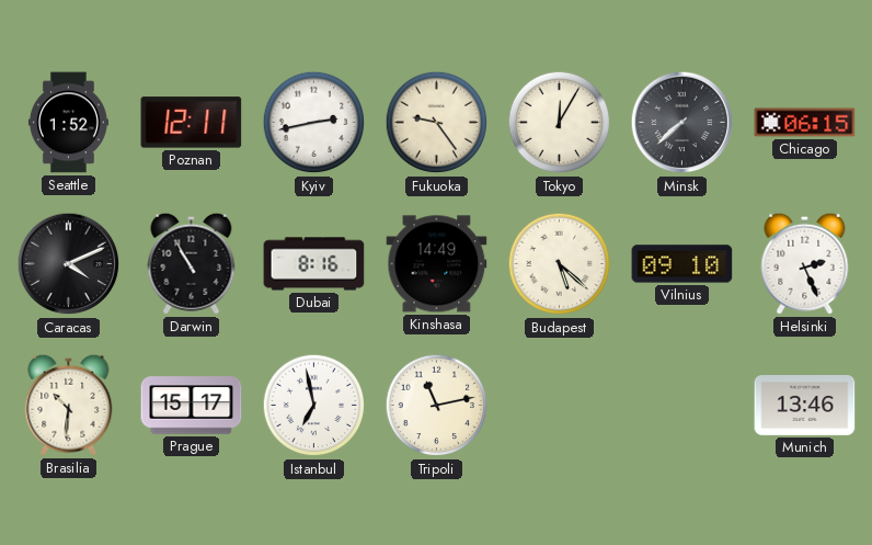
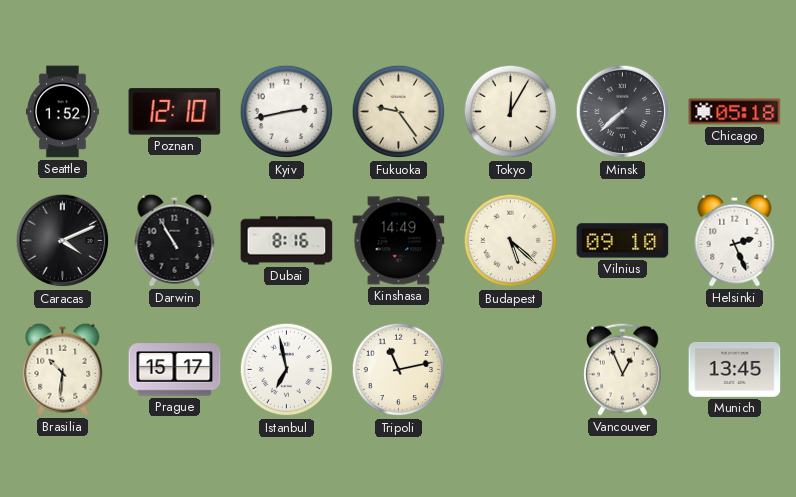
Poznan: 12:11 -> 12:10
Chicago: 06:15 -> 05:18
Vancouver: none -> 12:56
Munich: 13:46 -> 13:45
